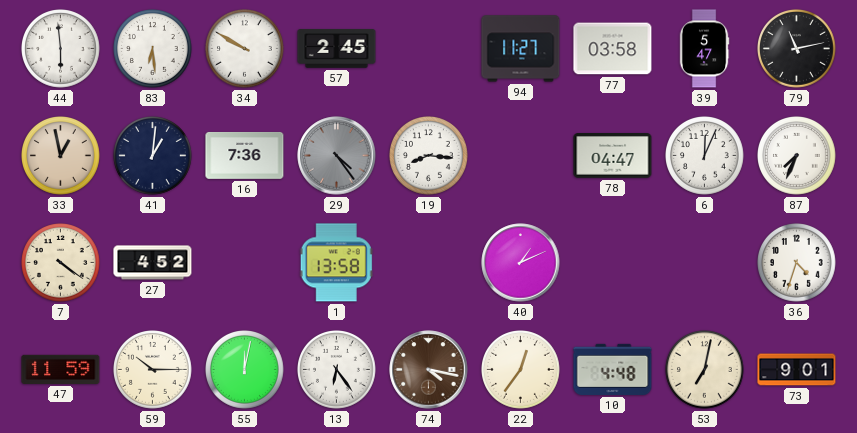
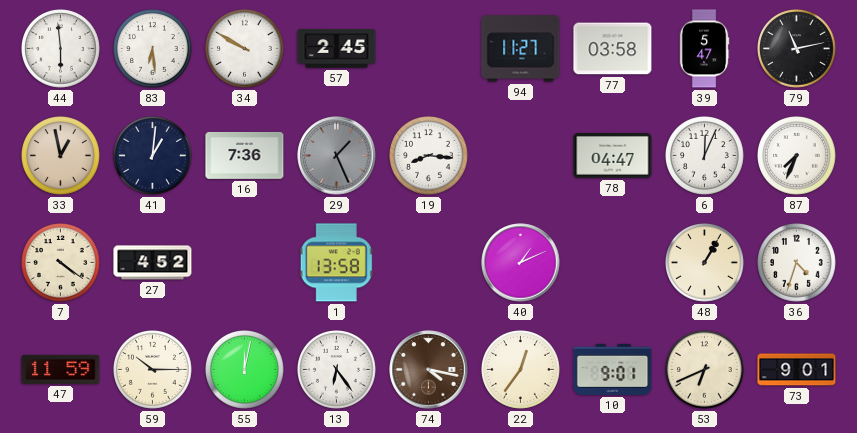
29: 4:24 -> 1:26
48: none -> 1:05
10: 4:48 -> 9:01
53: 7:02 -> 6:41
